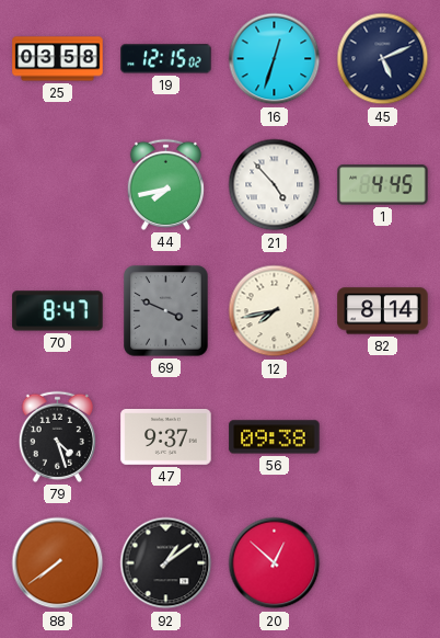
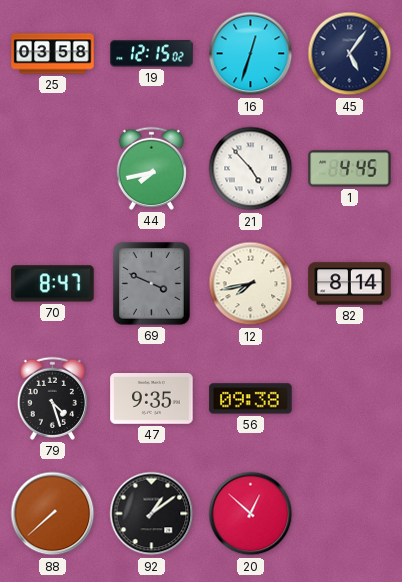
45: 5:11 -> 5:06
47: 9:37 -> 9:35
88: 7:39 -> 7:38
